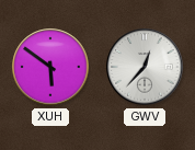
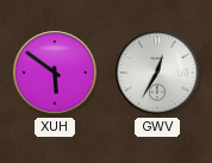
GWV: 12:37 -> 12:35
